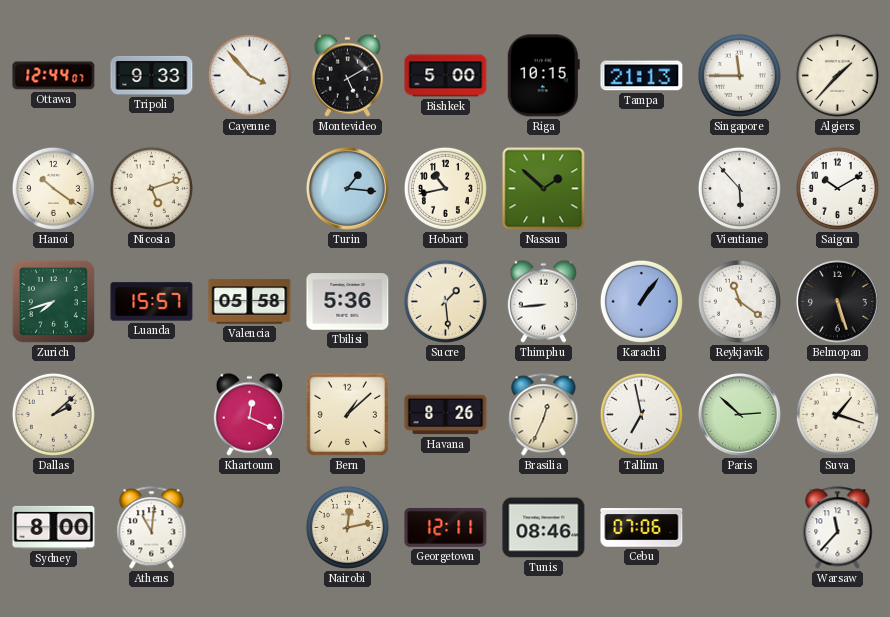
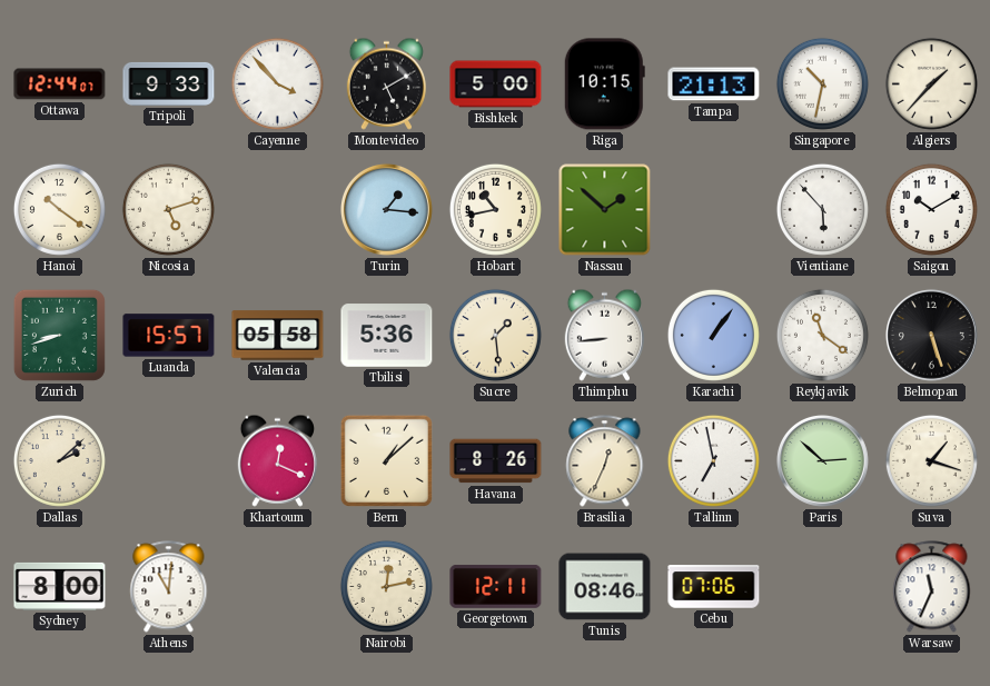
Singapore: 11:45 -> 10:32
Zurich: 7:42 -> 8:42
Warsaw: 11:37 -> 11:34
